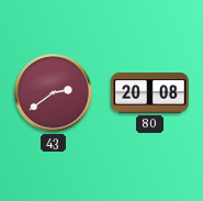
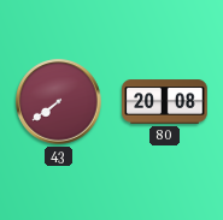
43: 2:39 -> 7:39
